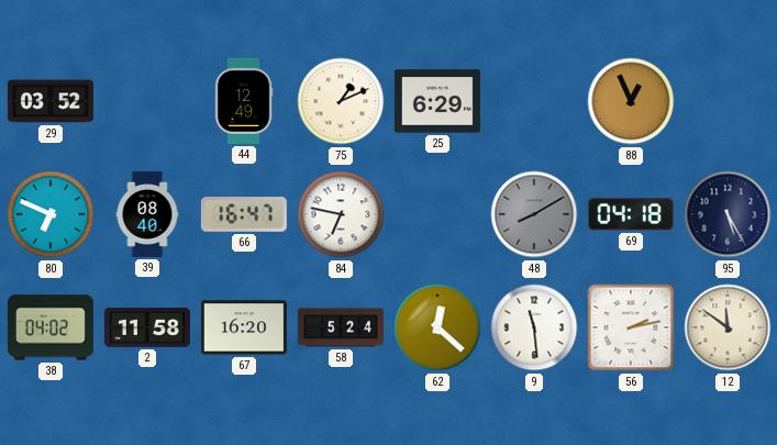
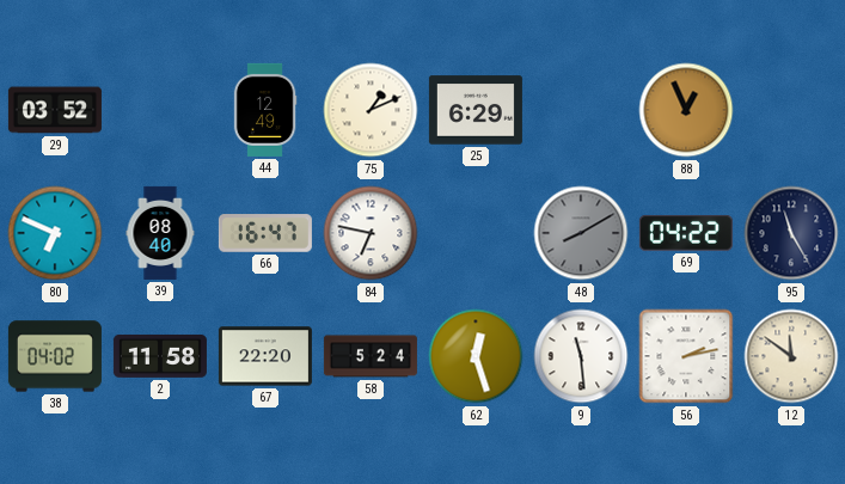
69: 04:18 -> 04:22
95: 5:25 -> 11:25
67: 16:20 -> 22:20
62: 12:22 -> 12:27
